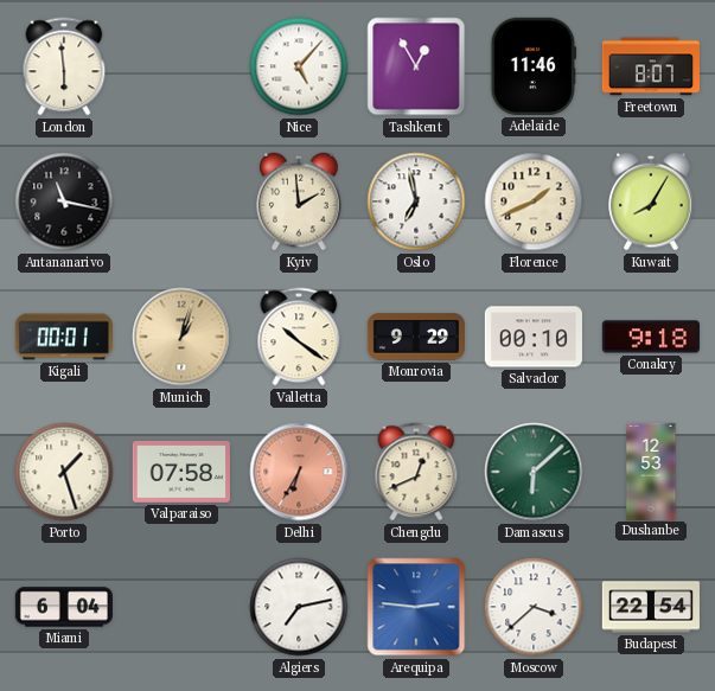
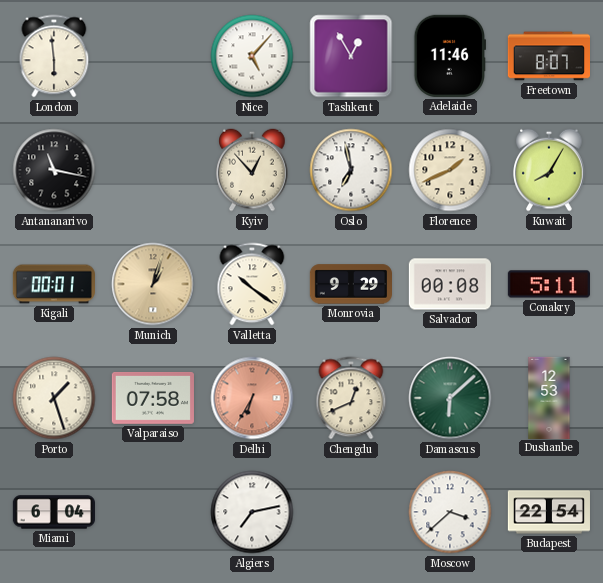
Kyiv: 1:59 -> 12:53
Salvador: 00:10 -> 00:08
Conakry: 9:18 -> 5:11
Arequipa: 2:46 -> none
